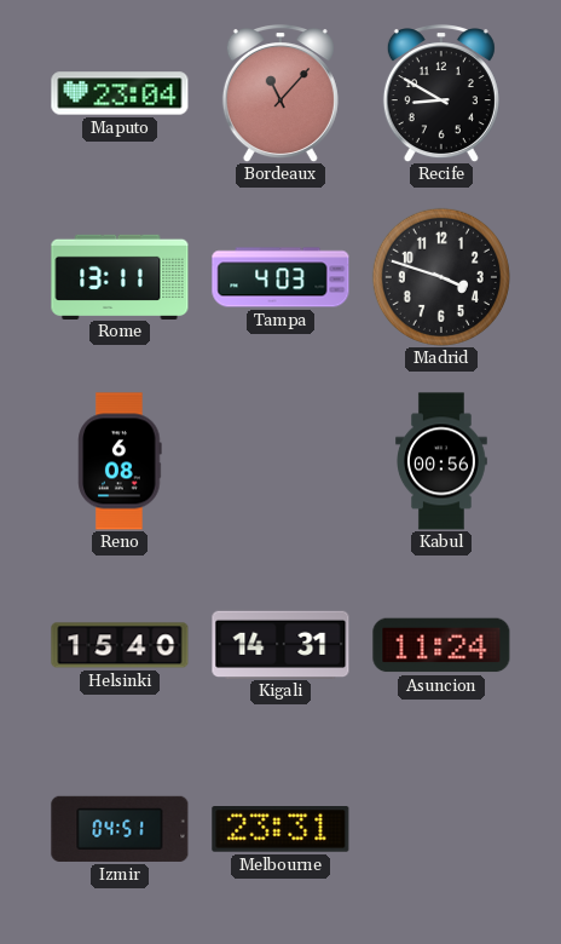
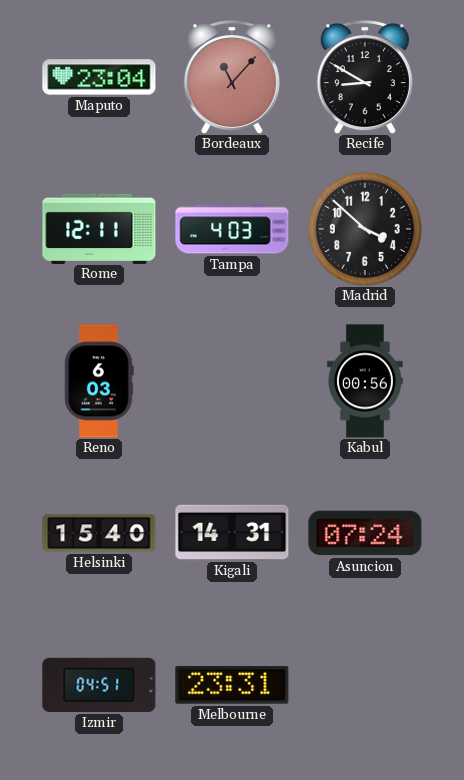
Rome: 13:11 -> 12:11
Madrid: 3:48 -> 3:52
Reno: 6:08 -> 6:03
Asuncion: 11:24 -> 07:24
